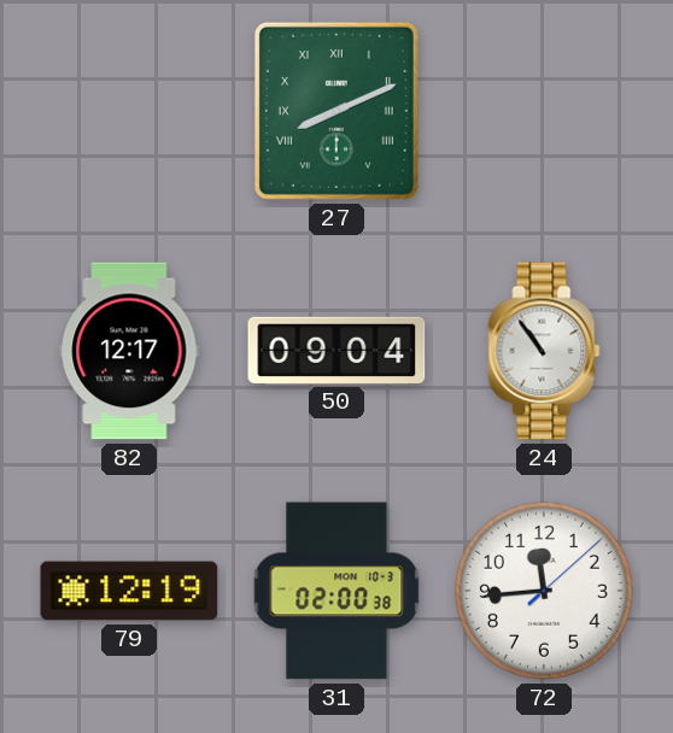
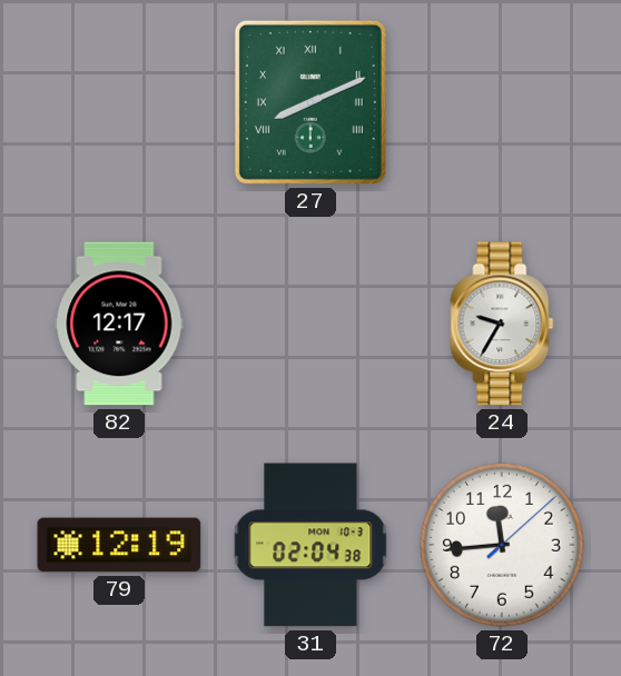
50: 09:04 -> none
24: 10:54 -> 9:35
31: 02:00 -> 02:04
